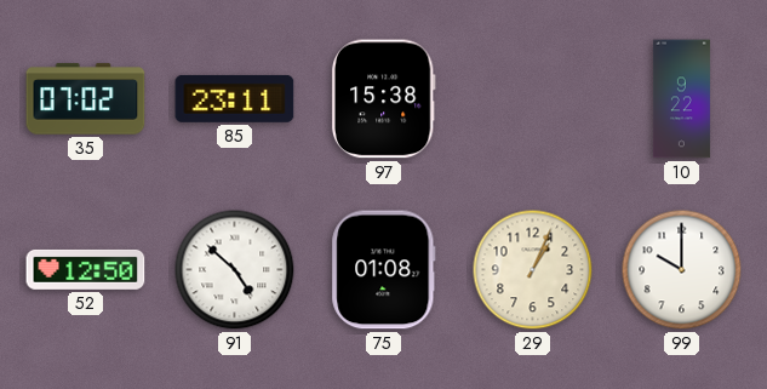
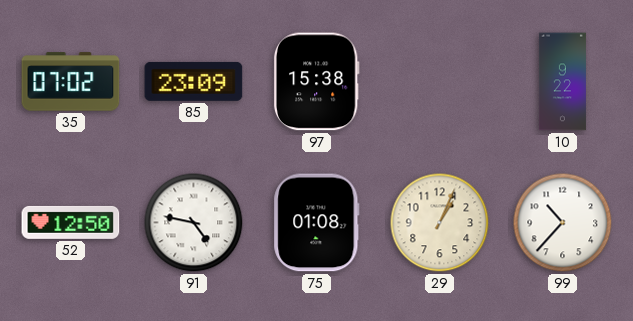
85: 23:11 -> 23:09
91: 4:52 -> 4:47
99: 10:00 -> 10:37
